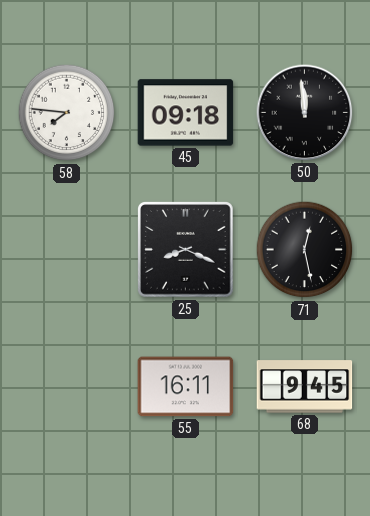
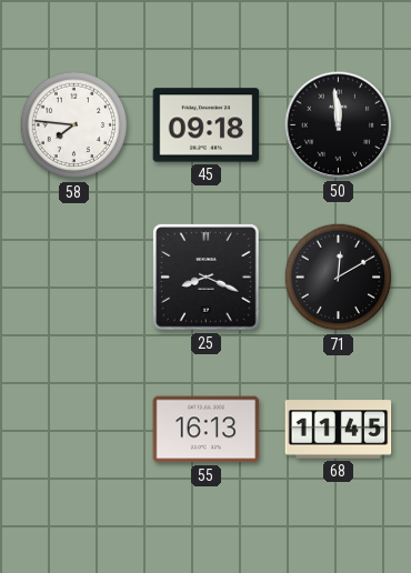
71: 12:28 -> 12:10
55: 16:11 -> 16:13
68: 9:45 -> 11:45
